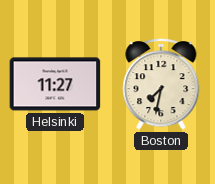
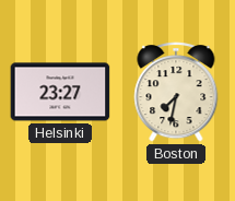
Helsinki: 11:27 -> 23:27
